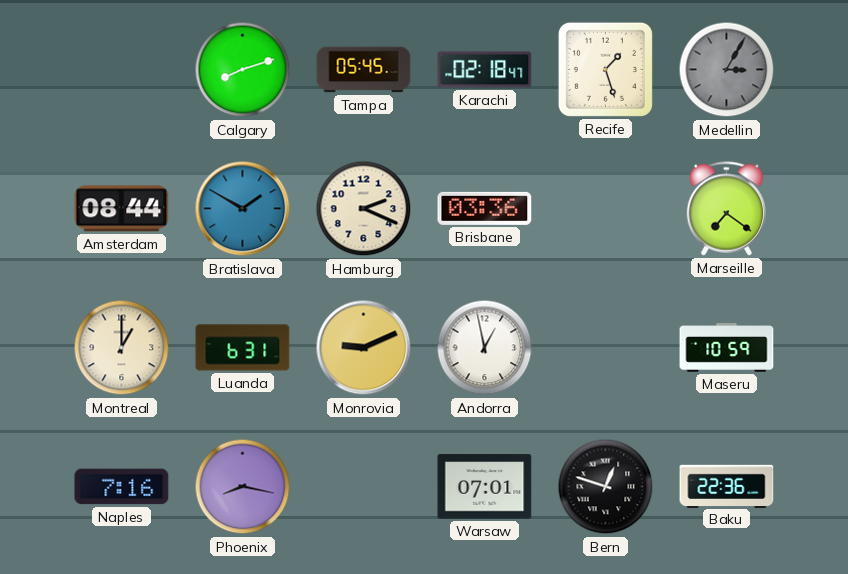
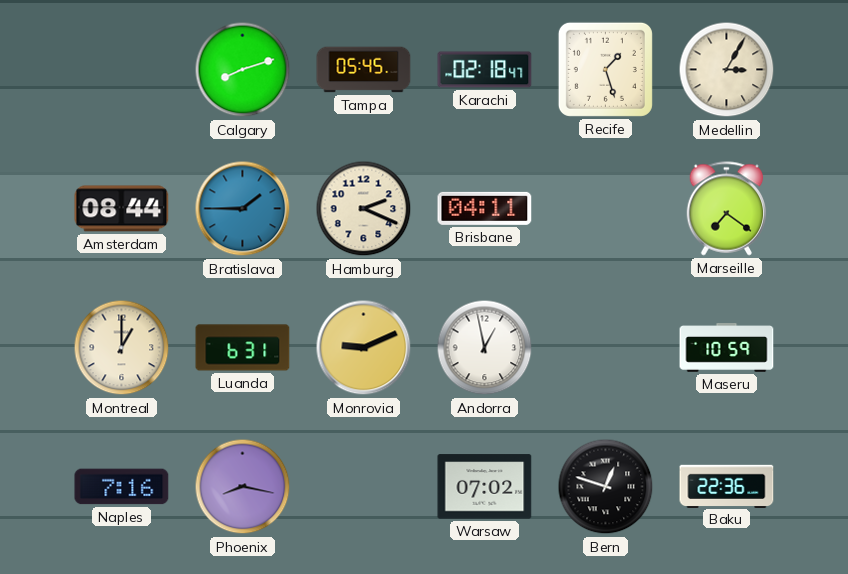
Medellin dial: grey -> cream
Bratislava: 1:50 -> 1:45
Brisbane: 03:36 -> 04:11
Warsaw: 07:01 -> 07:02
